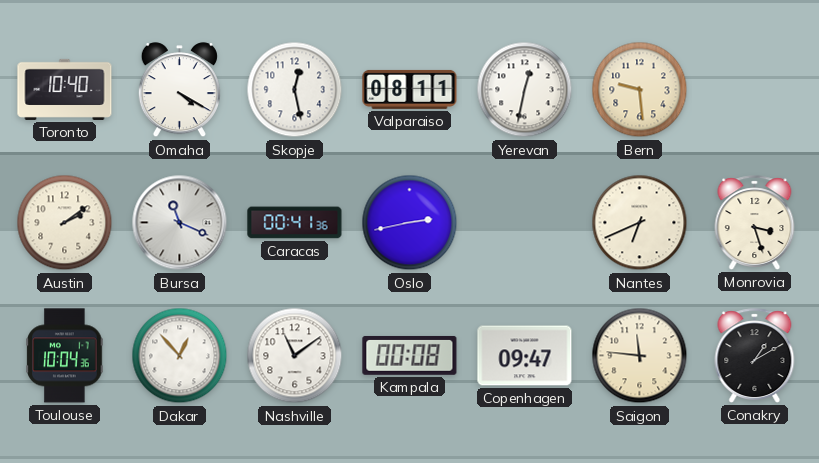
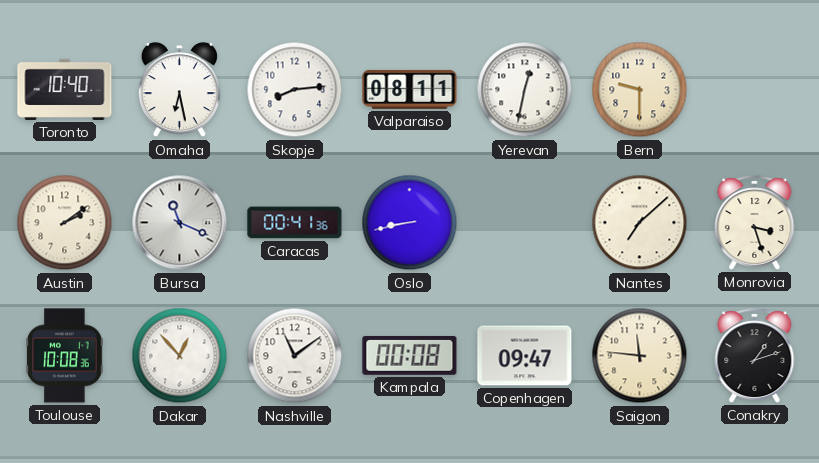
Omaha: 4:20 -> 6:28
Skopje: 12:28 -> 8:14
Bern: 9:29 -> 9:30
Oslo: 2:43 -> 8:43
Nantes: 6:41 -> 7:08
Toulouse: 10:04 -> 10:08
Conakry: 1:10 -> 1:12
